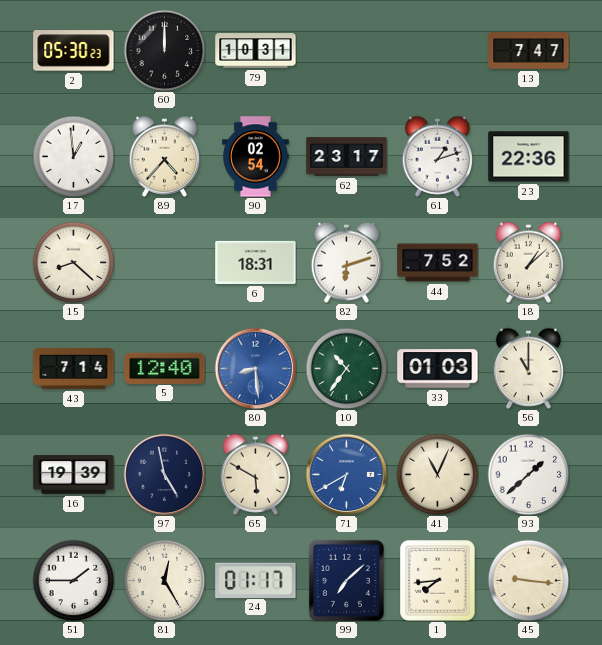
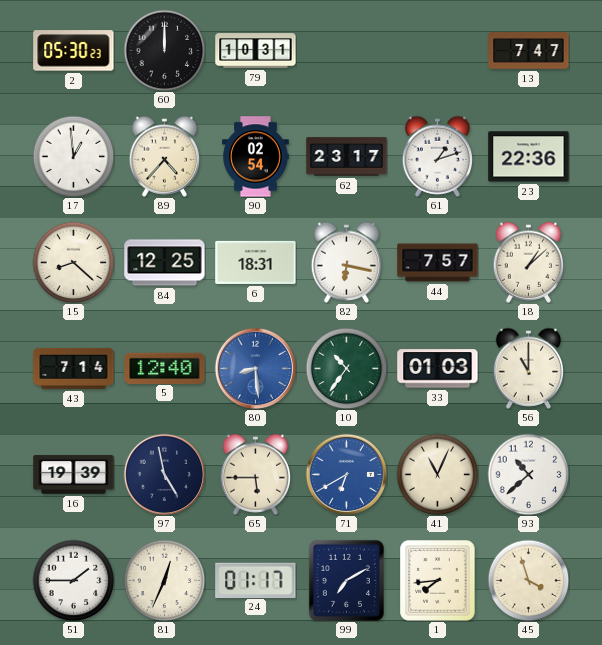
84: none -> 12:25
82: 6:12 -> 6:17
44: 7:52 -> 7:57
65: 5:50 -> 5:45
93: 1:38 -> 10:38
81: 12:25 -> 12:34
99: 7:08 -> 7:10
45: 9:16 -> 3:57
